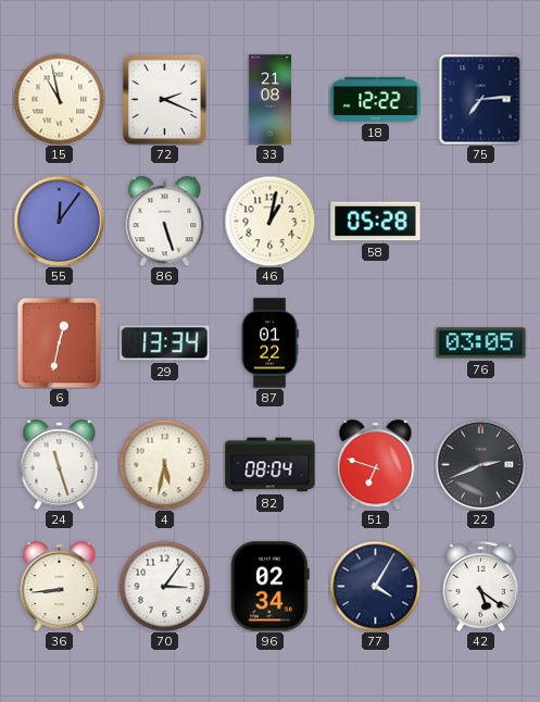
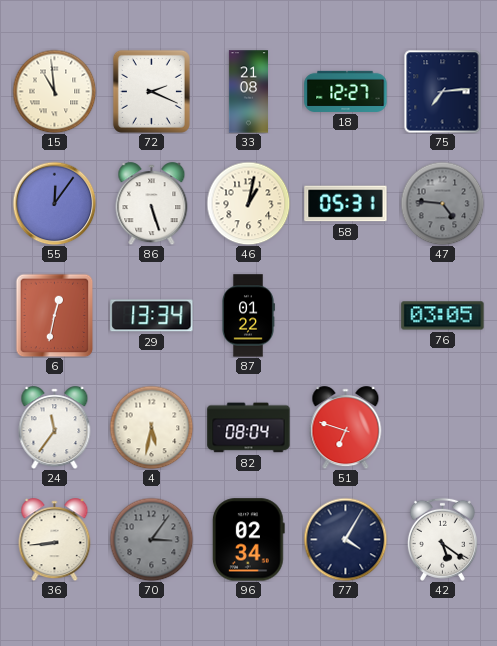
15: 10:58 -> 10:59
18: 12:22 -> 12:27
58: 05:28 -> 05:31
47: none -> 4:46
24: 11:27 -> 11:36
22: 2:41 -> none
70 dial: white -> grey
